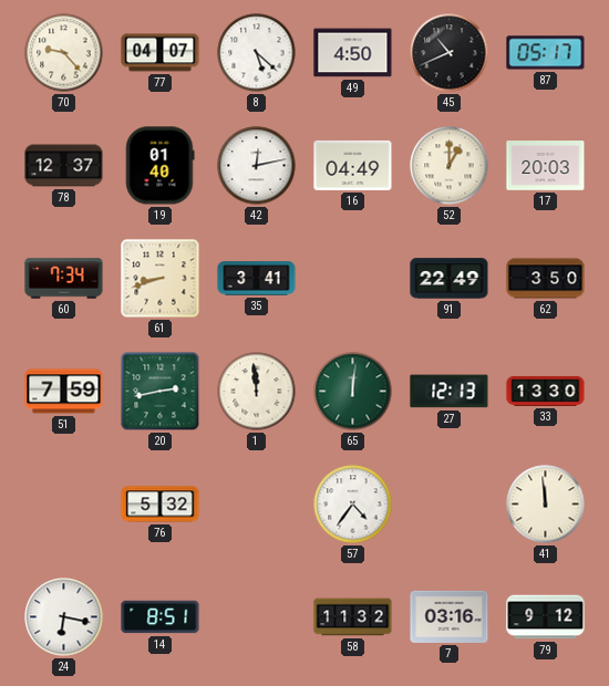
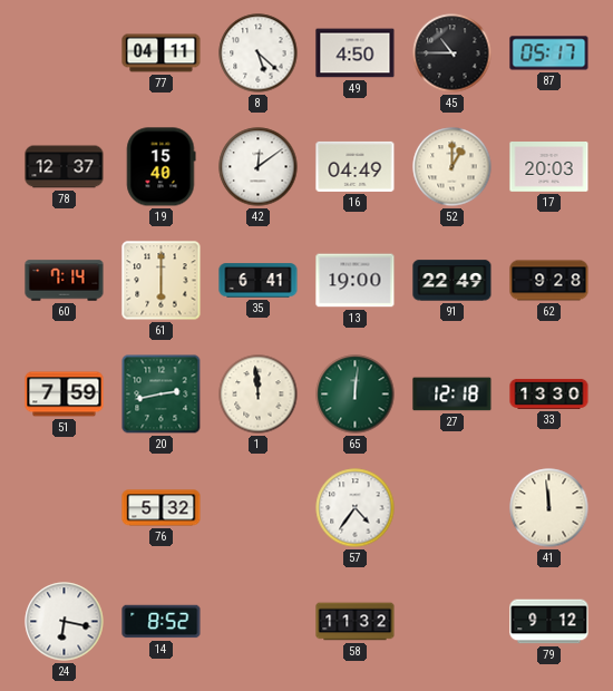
70: 9:23 -> none
77: 04:07 -> 04:11
45: 10:41 -> 10:45
19: 01:40 -> 15:40
42: 12:13 -> 12:09
60: 7:34 -> 7:14
61: 8:42 -> 6:00
35: 3:41 -> 6:41
13: none -> 19:00
62: 3:50 -> 9:28
27: 12:13 -> 12:18
14: 8:51 -> 8:52
7: 03:16 -> none
